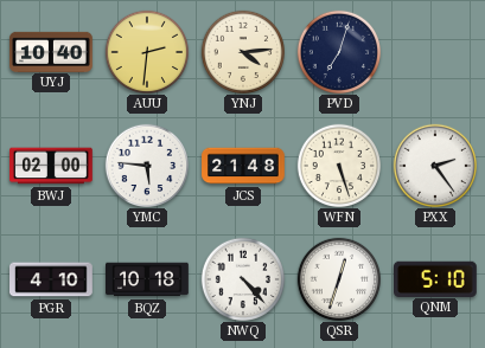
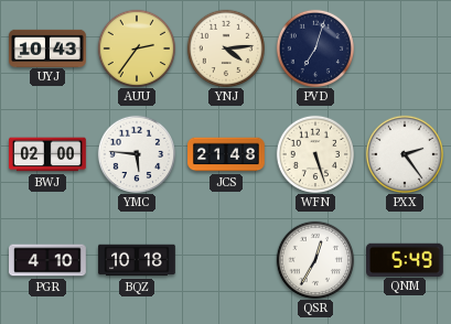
UYJ: 10:40 -> 10:43
AUU: 2:31 -> 2:36
NWQ: 4:23 -> none
QSR: 12:33 -> 12:35
QNM: 5:10 -> 5:49
